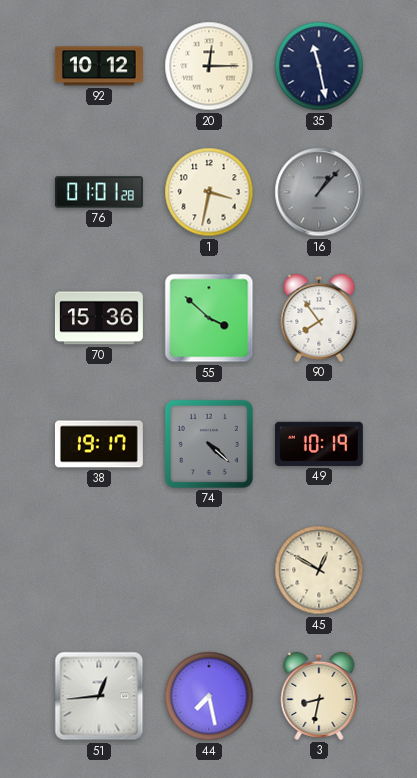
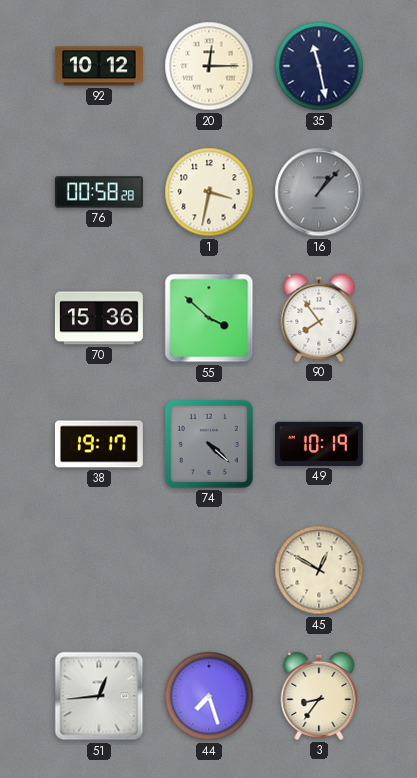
76: 01:01 -> 00:58
44: 7:28 -> 7:27
3: 8:32 -> 8:36
